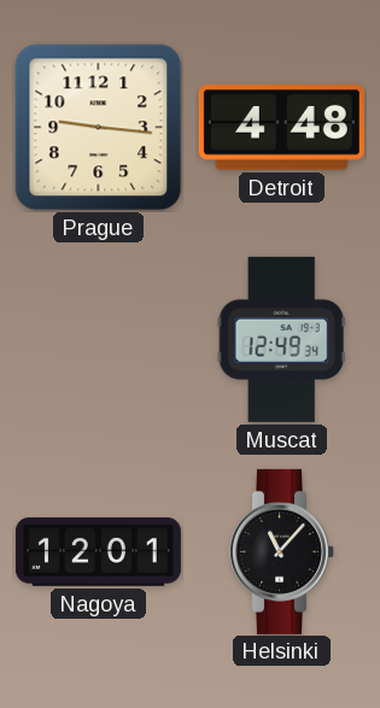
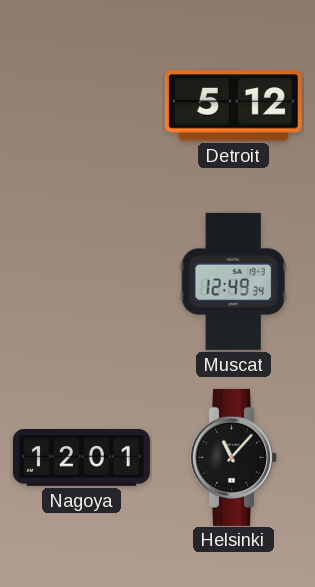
Prague: 9:16 -> none
Detroit: 4:48 -> 5:12
